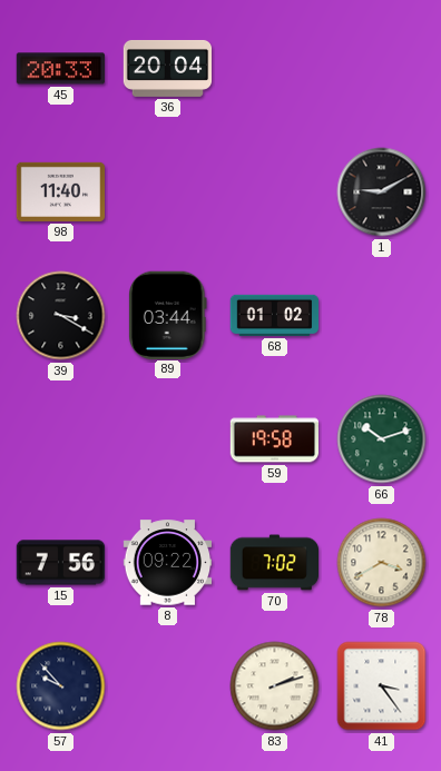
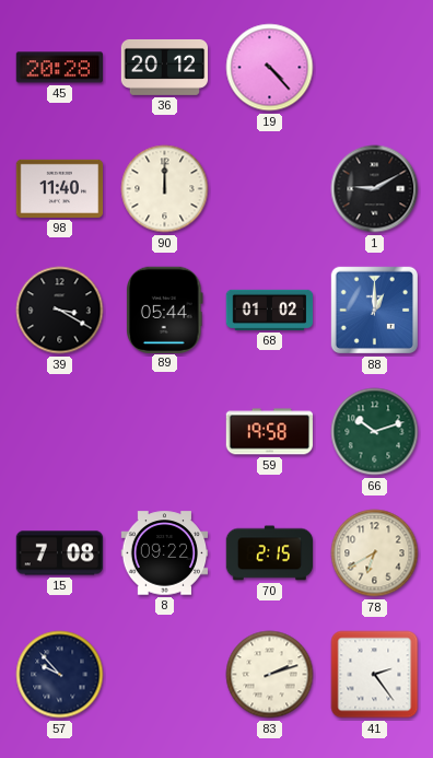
45: 20:33 -> 20:28
36: 20:04 -> 20:12
19: none -> 4:23
90: none -> 12:00
89: 03:44 -> 05:44
88: none -> 1:00
15: 7:56 -> 7:08
70: 7:02 -> 2:15
78: 3:40 -> 6:40
41: 3:24 -> 2:24
